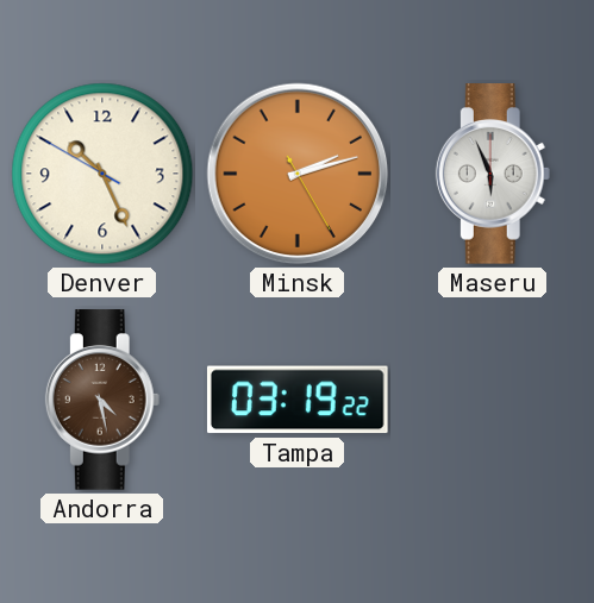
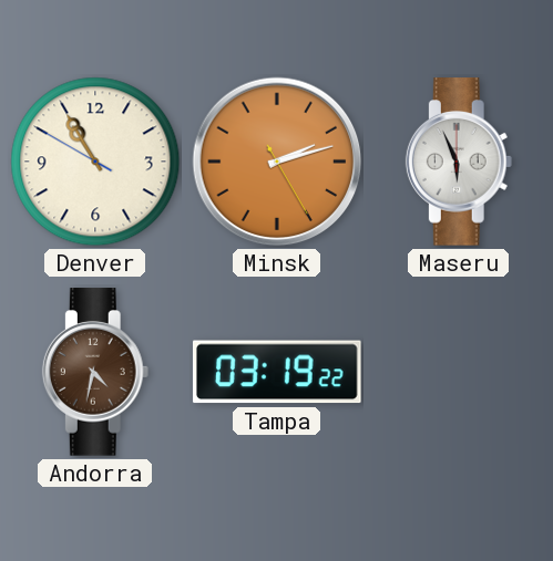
Denver: 10:25 -> 10:54
Andorra: 4:28 -> 4:32
